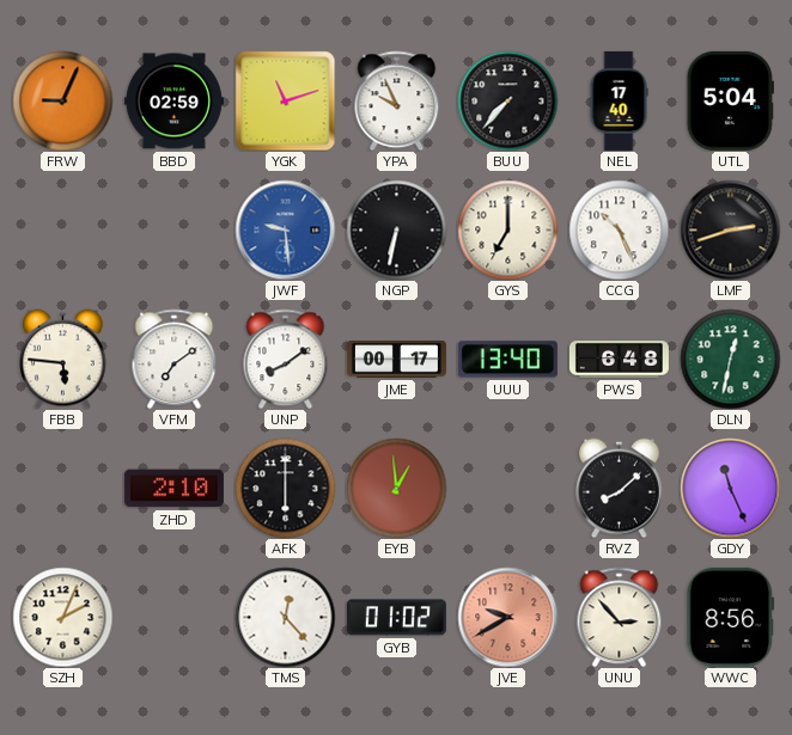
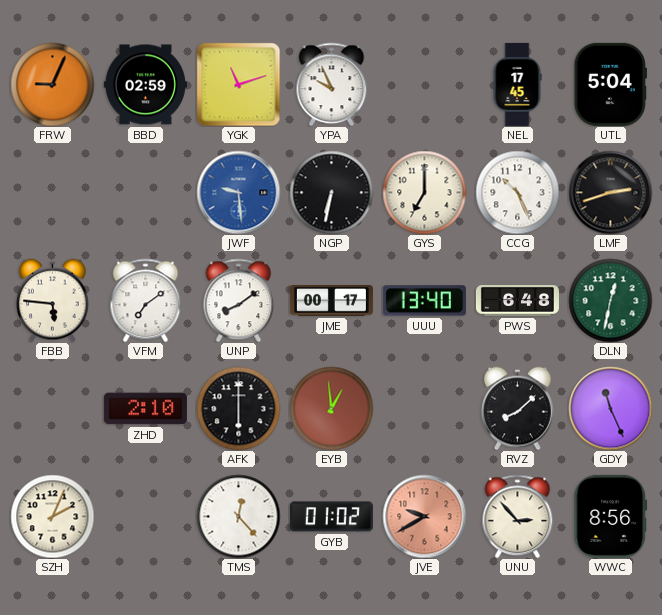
BUU: 7:37 -> none
NEL: 17:40 -> 17:45
